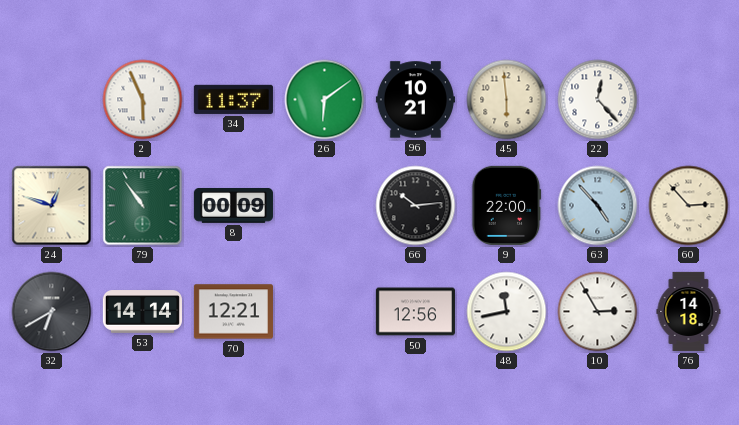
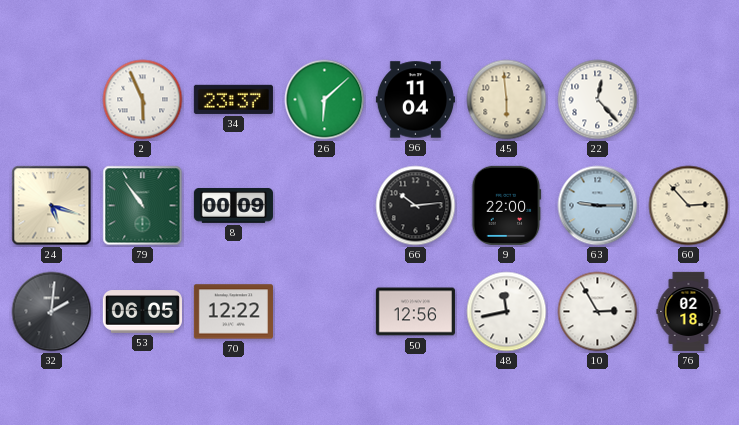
34: 11:37 -> 23:37
26: 6:09 -> 6:08
96: 10:21 -> 11:04
24: 12:48 -> 5:18
63: 4:53 -> 9:15
32: 6:40 -> 2:01
53: 14:14 -> 06:05
70: 12:21 -> 12:22
76: 14:18 -> 02:18
